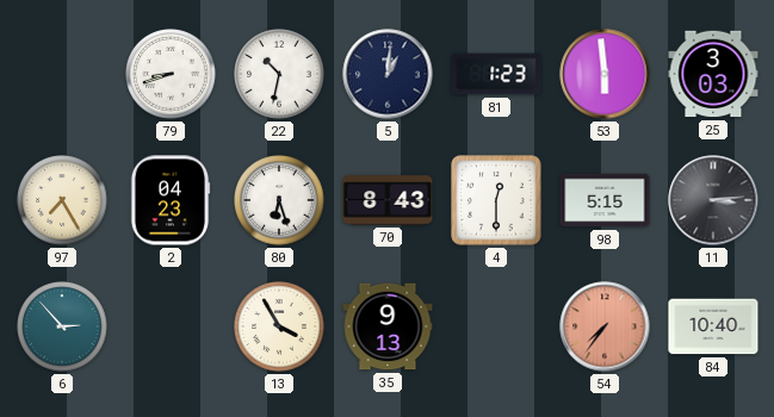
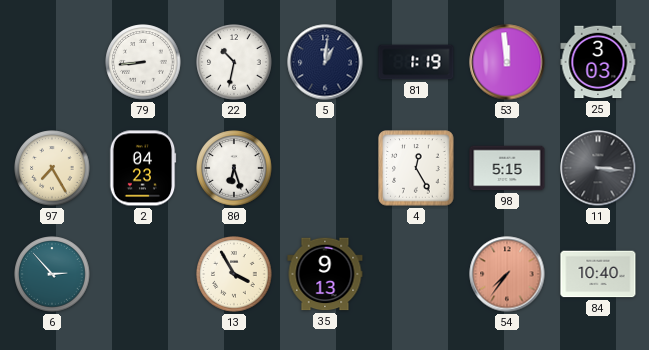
79: 8:42 -> 8:44
81: 1:23 -> 1:19
53: 5:59 -> 11:59
70: 8:43 -> none
4: 12:30 -> 12:25
11: 3:14 -> 3:16
